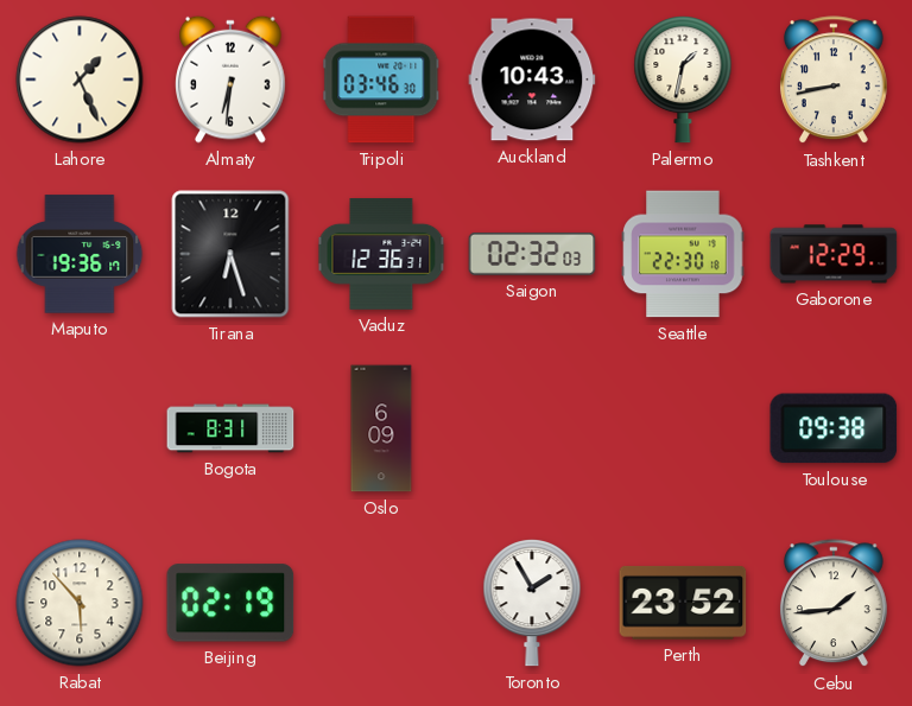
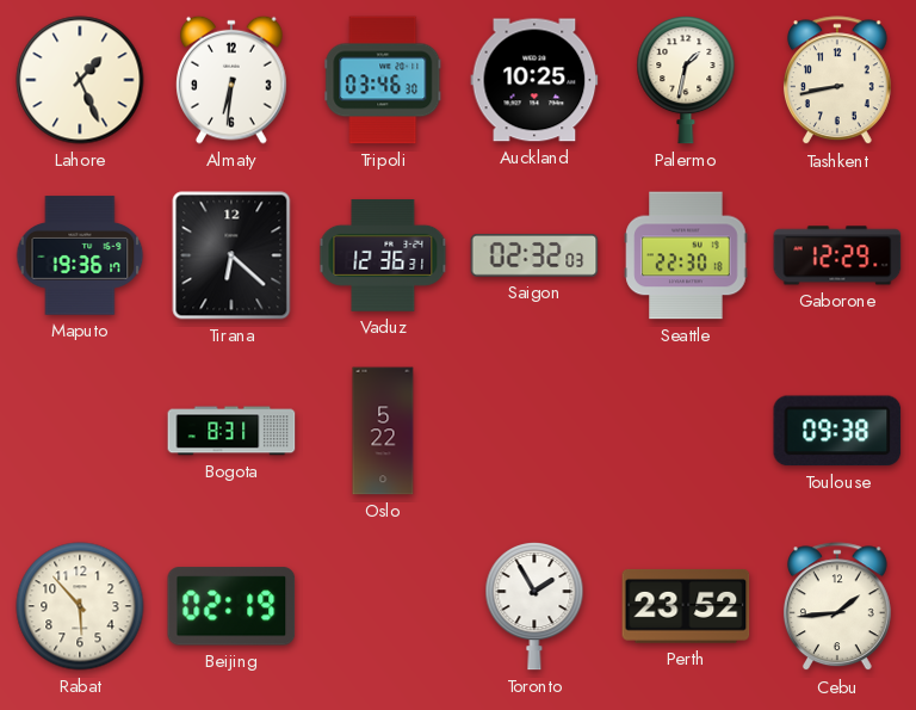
Auckland: 10:43 -> 10:25
Tirana: 6:27 -> 6:22
Oslo: 6:09 -> 5:22
